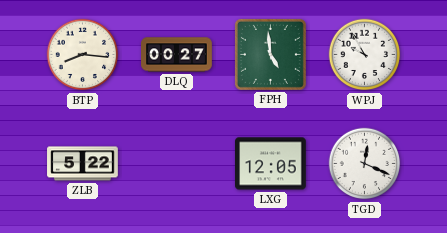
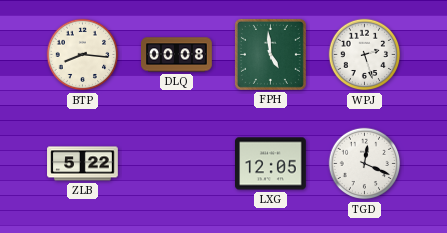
DLQ: 00:27 -> 00:08
WPJ: 9:55 -> 2:27
